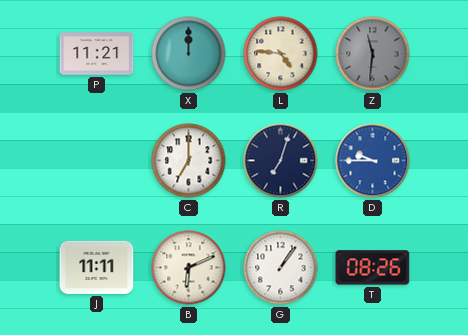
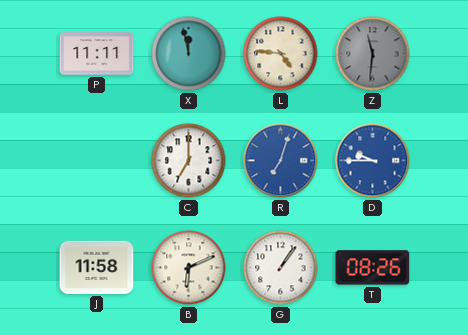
P: 11:21 -> 11:11
X: 12:00 -> 11:58
R dial: navy -> blue
J: 11:11 -> 11:58
